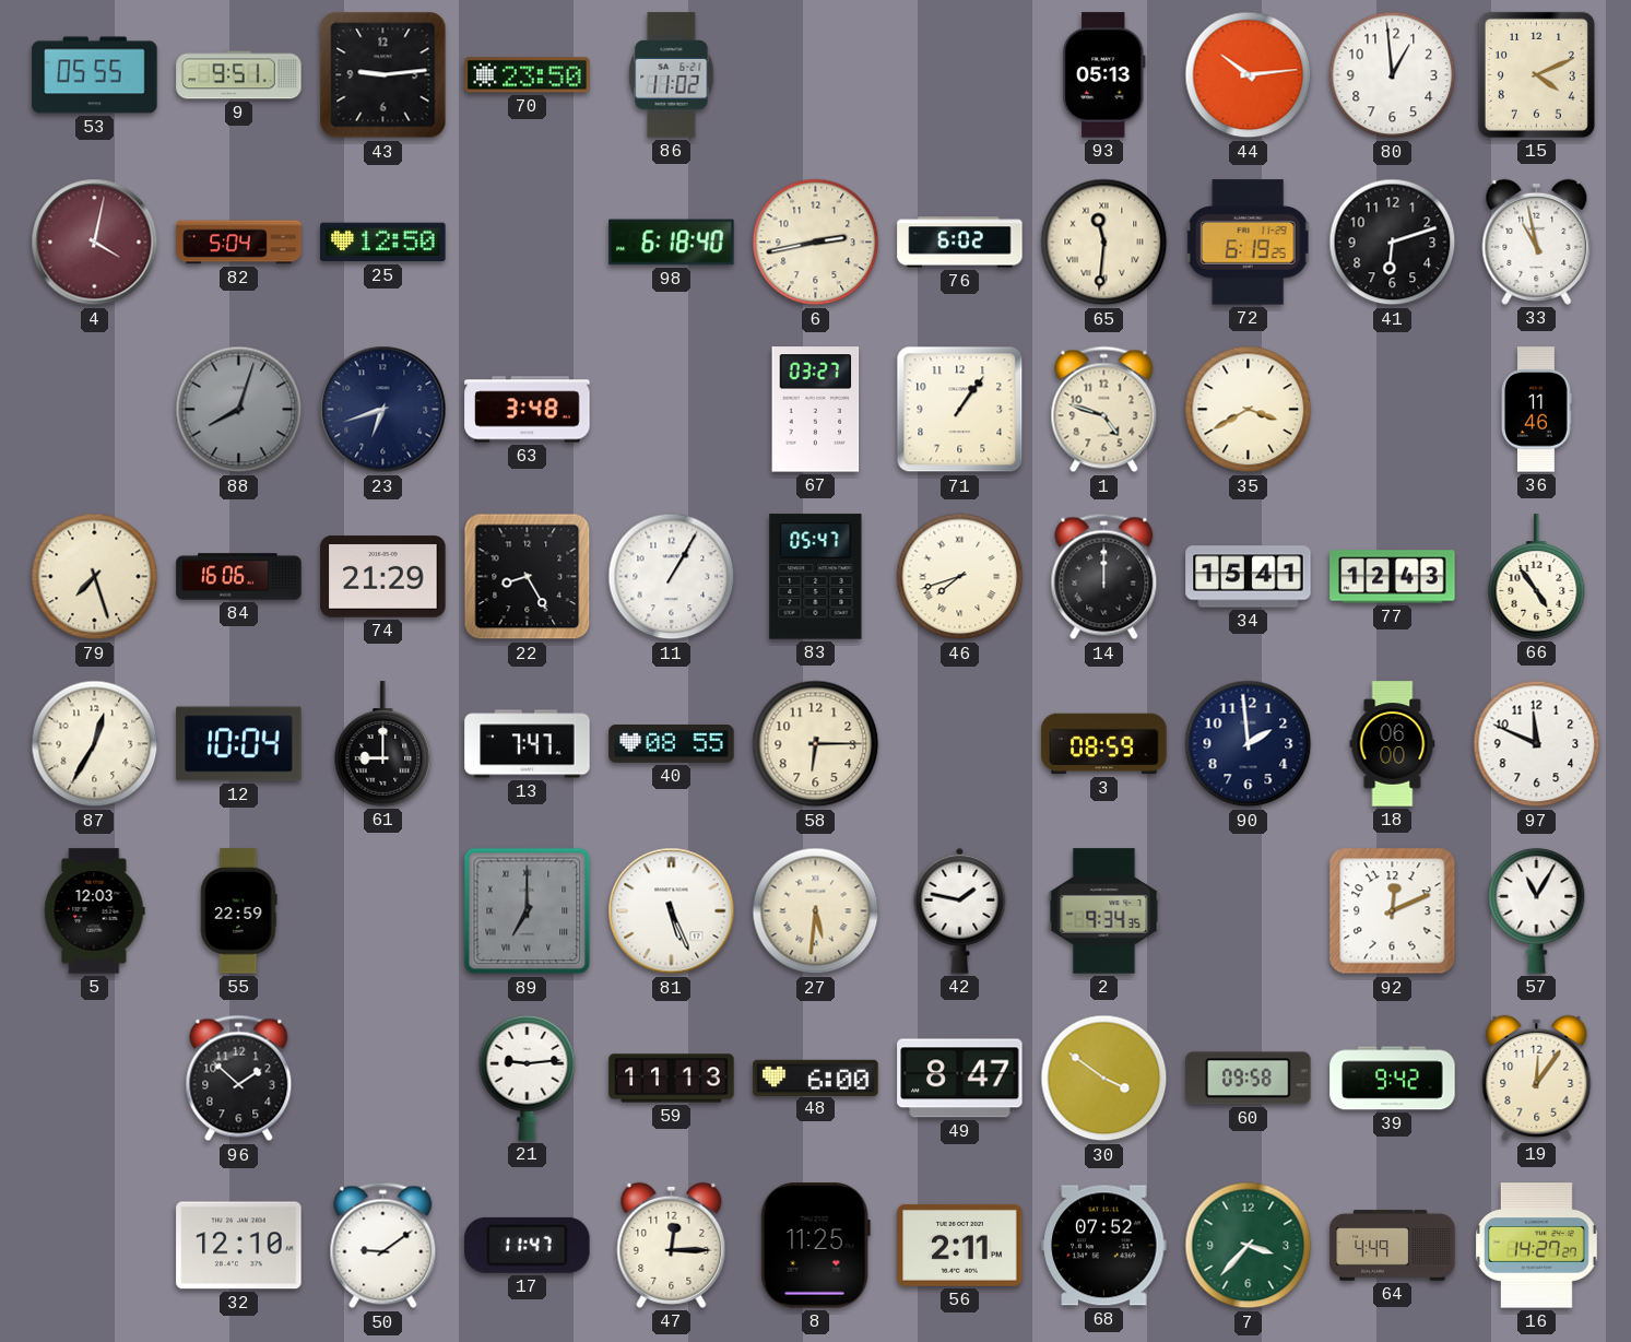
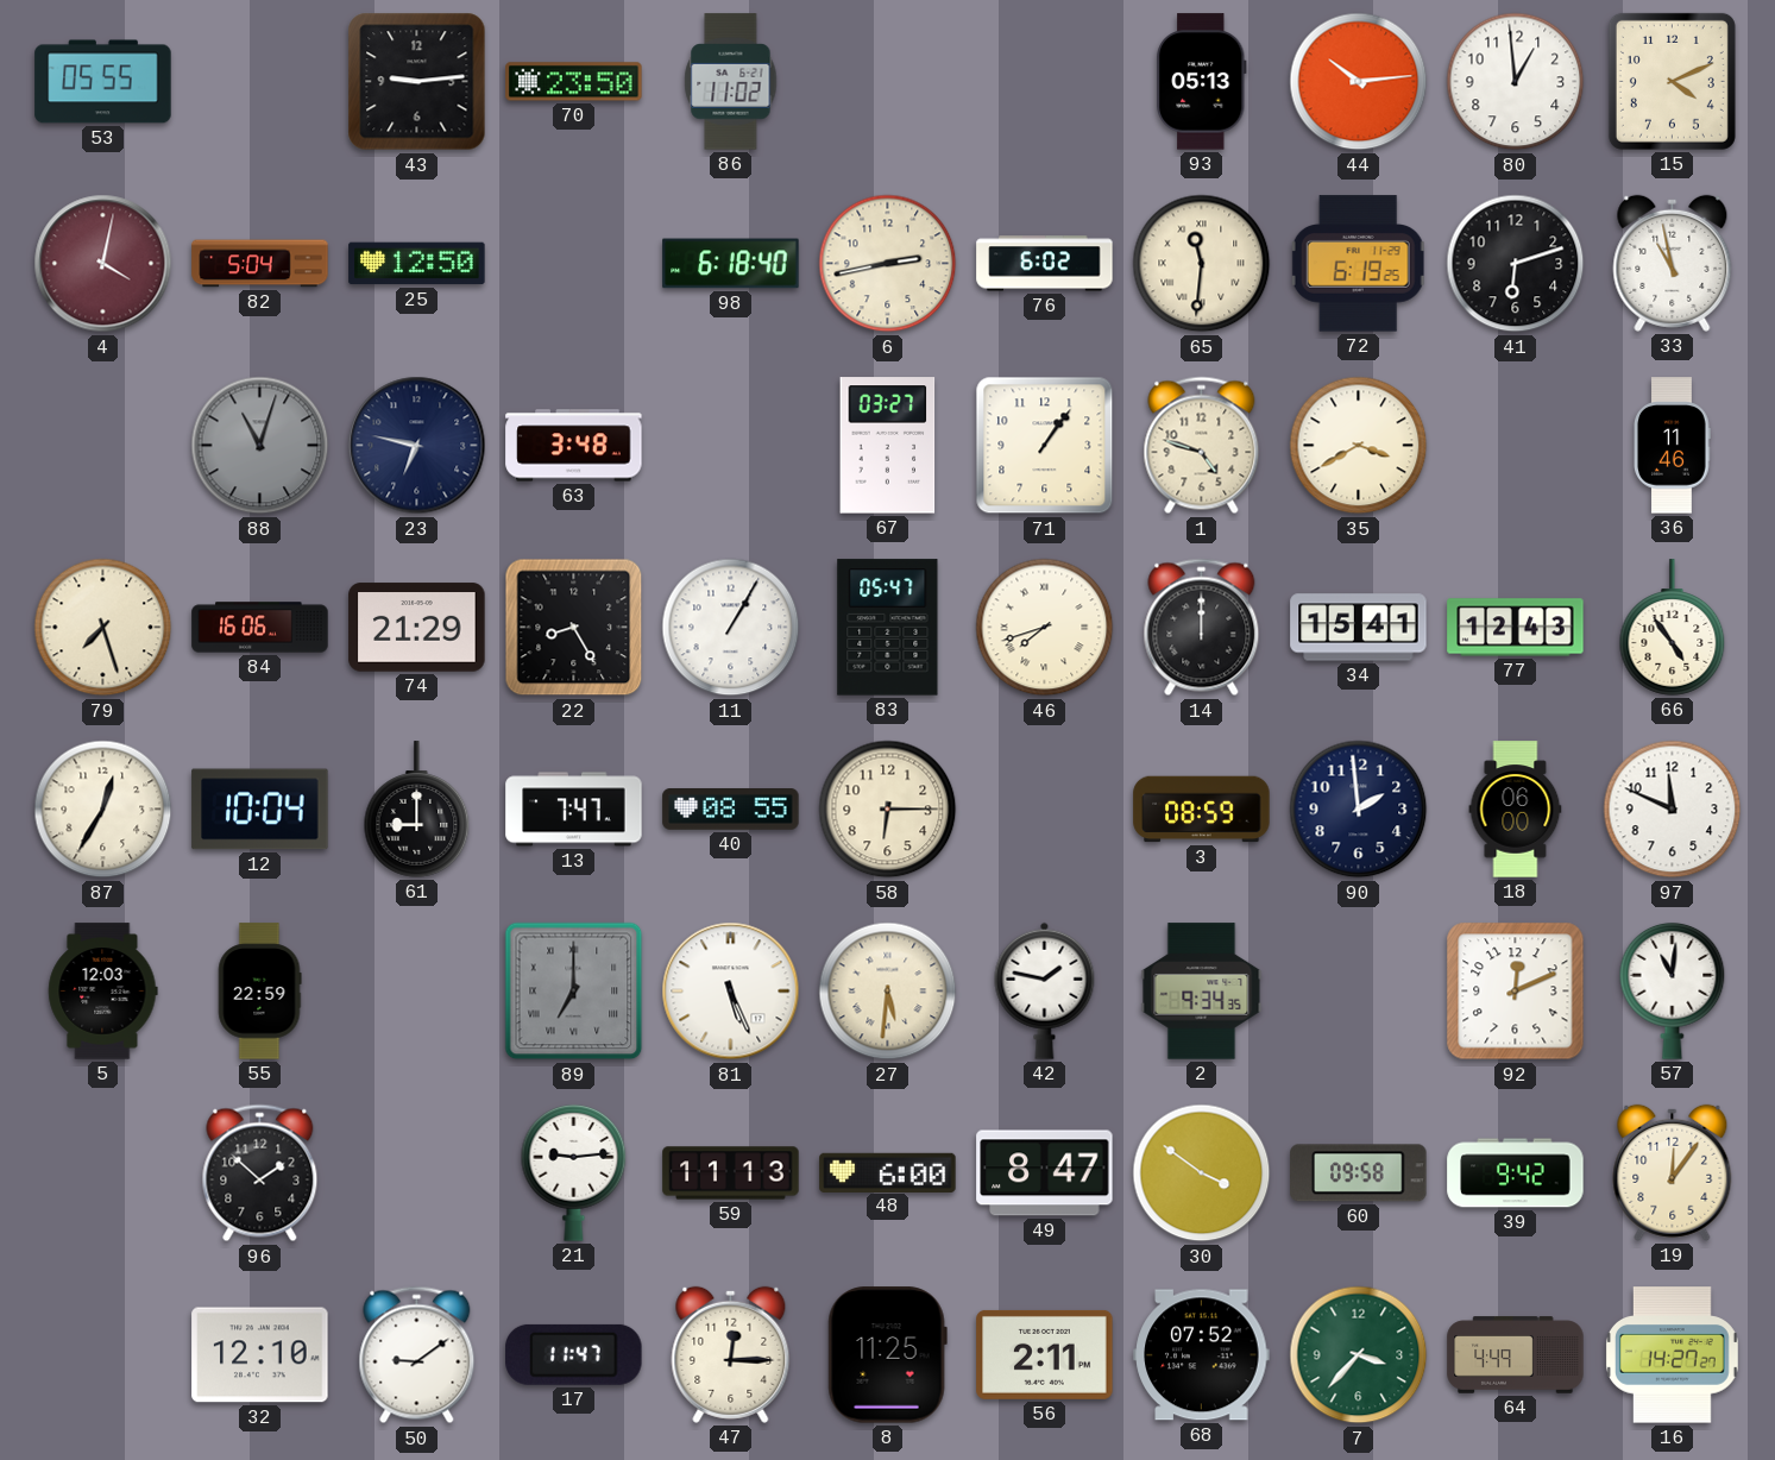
9: 9:51 -> none
88: 8:03 -> 11:03
23: 6:42 -> 6:47
57: 11:05 -> 11:01
